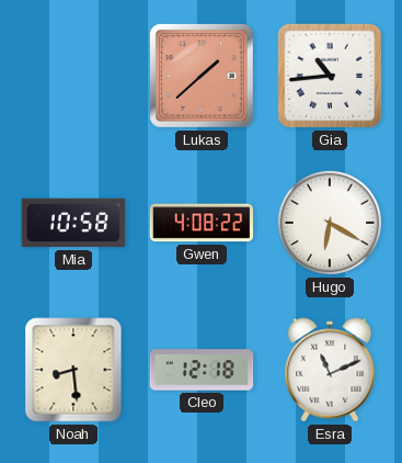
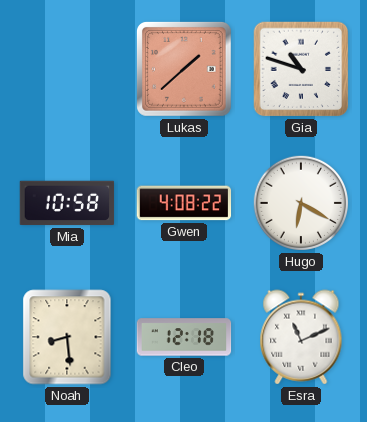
Gia: 10:44 -> 10:48
